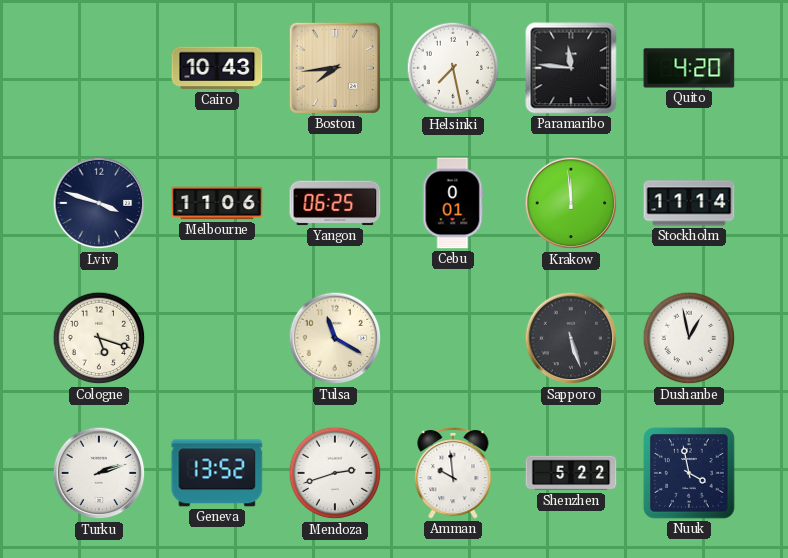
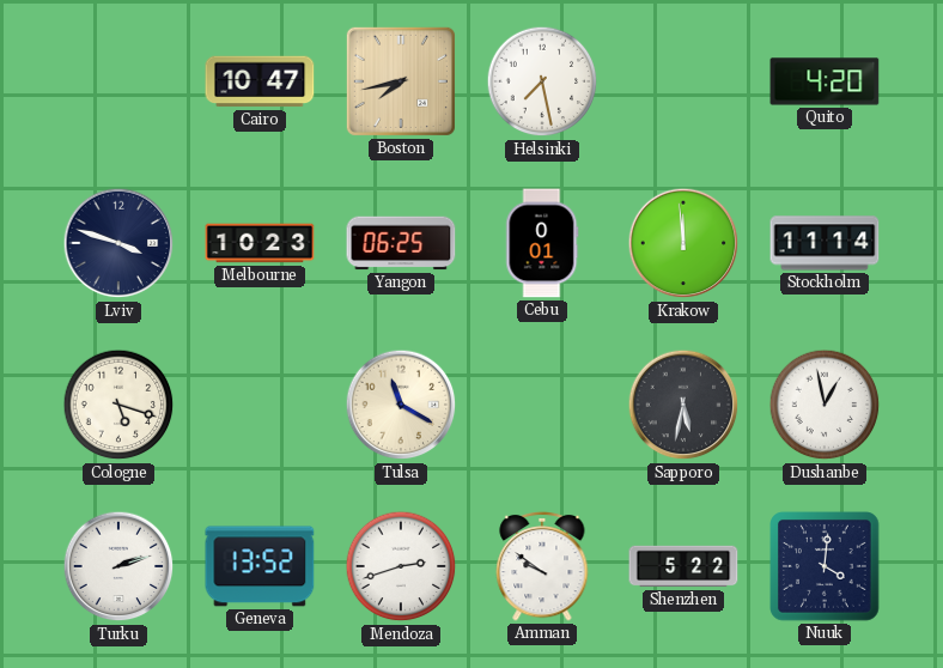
Cairo: 10:43 -> 10:47
Boston: 7:44 -> 7:43
Paramaribo: 11:46 -> none
Melbourne: 11:06 -> 10:23
Sapporo: 5:27 -> 5:32
Amman: 9:59 -> 9:51
Nuuk: 3:58 -> 4:01
